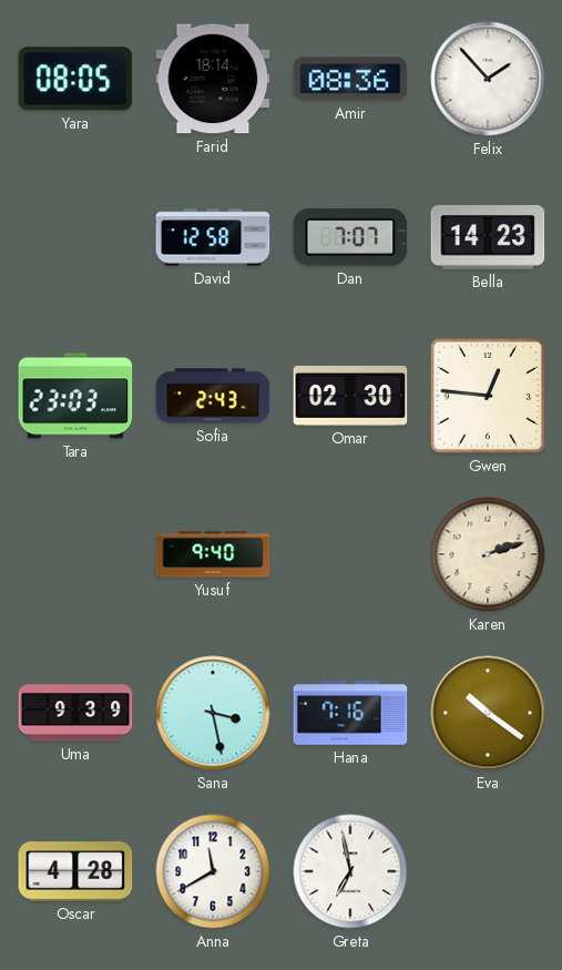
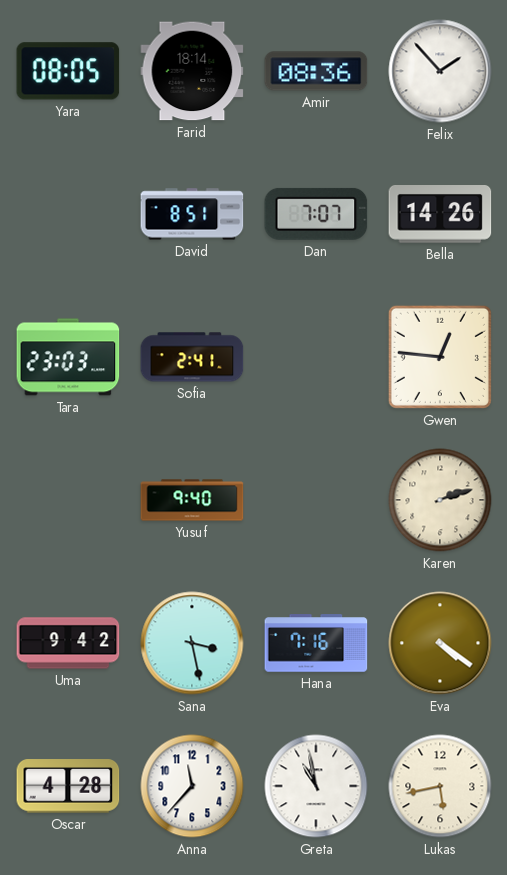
David: 12:58 -> 8:51
Bella: 14:23 -> 14:26
Sofia: 2:43 -> 2:41
Omar: 02:30 -> none
Uma: 9:39 -> 9:42
Eva: 10:21 -> 4:21
Anna: 11:40 -> 11:37
Greta: 6:58 -> 10:58
Lukas: none -> 5:43
